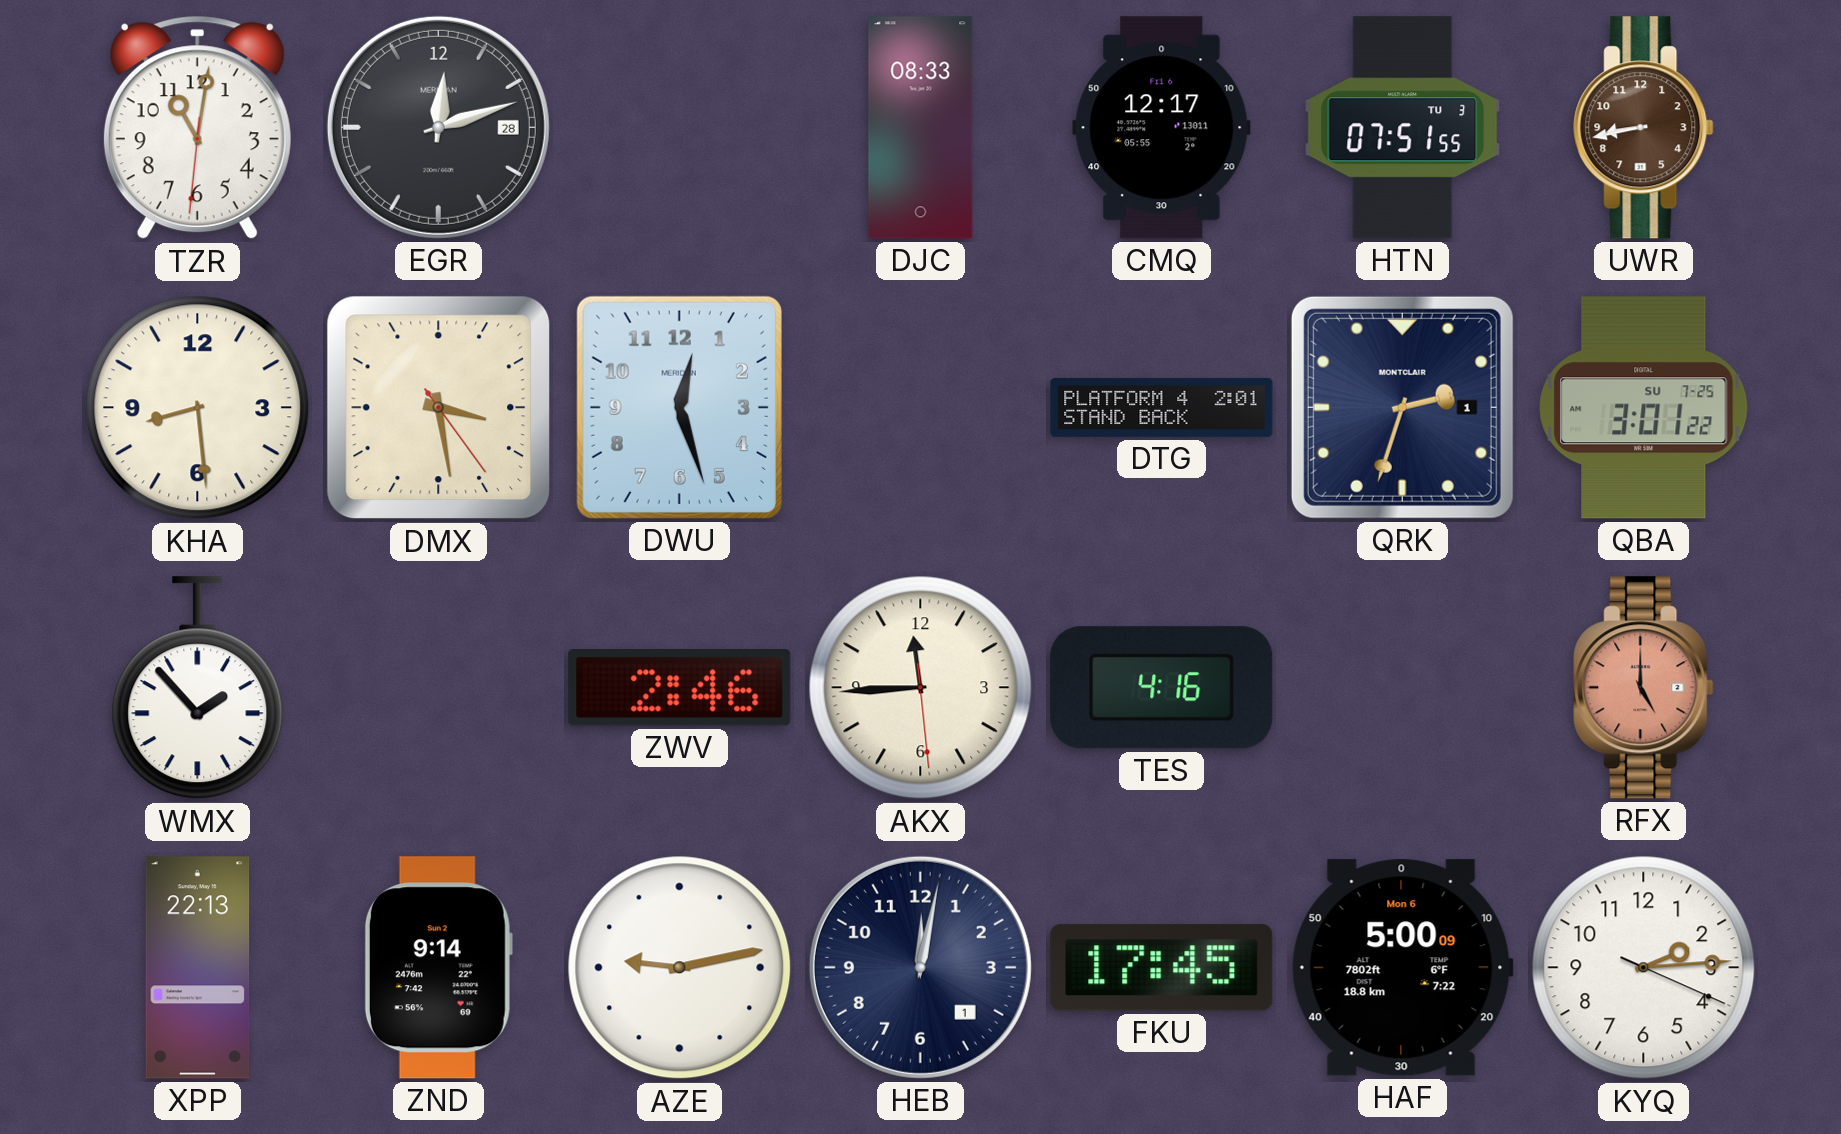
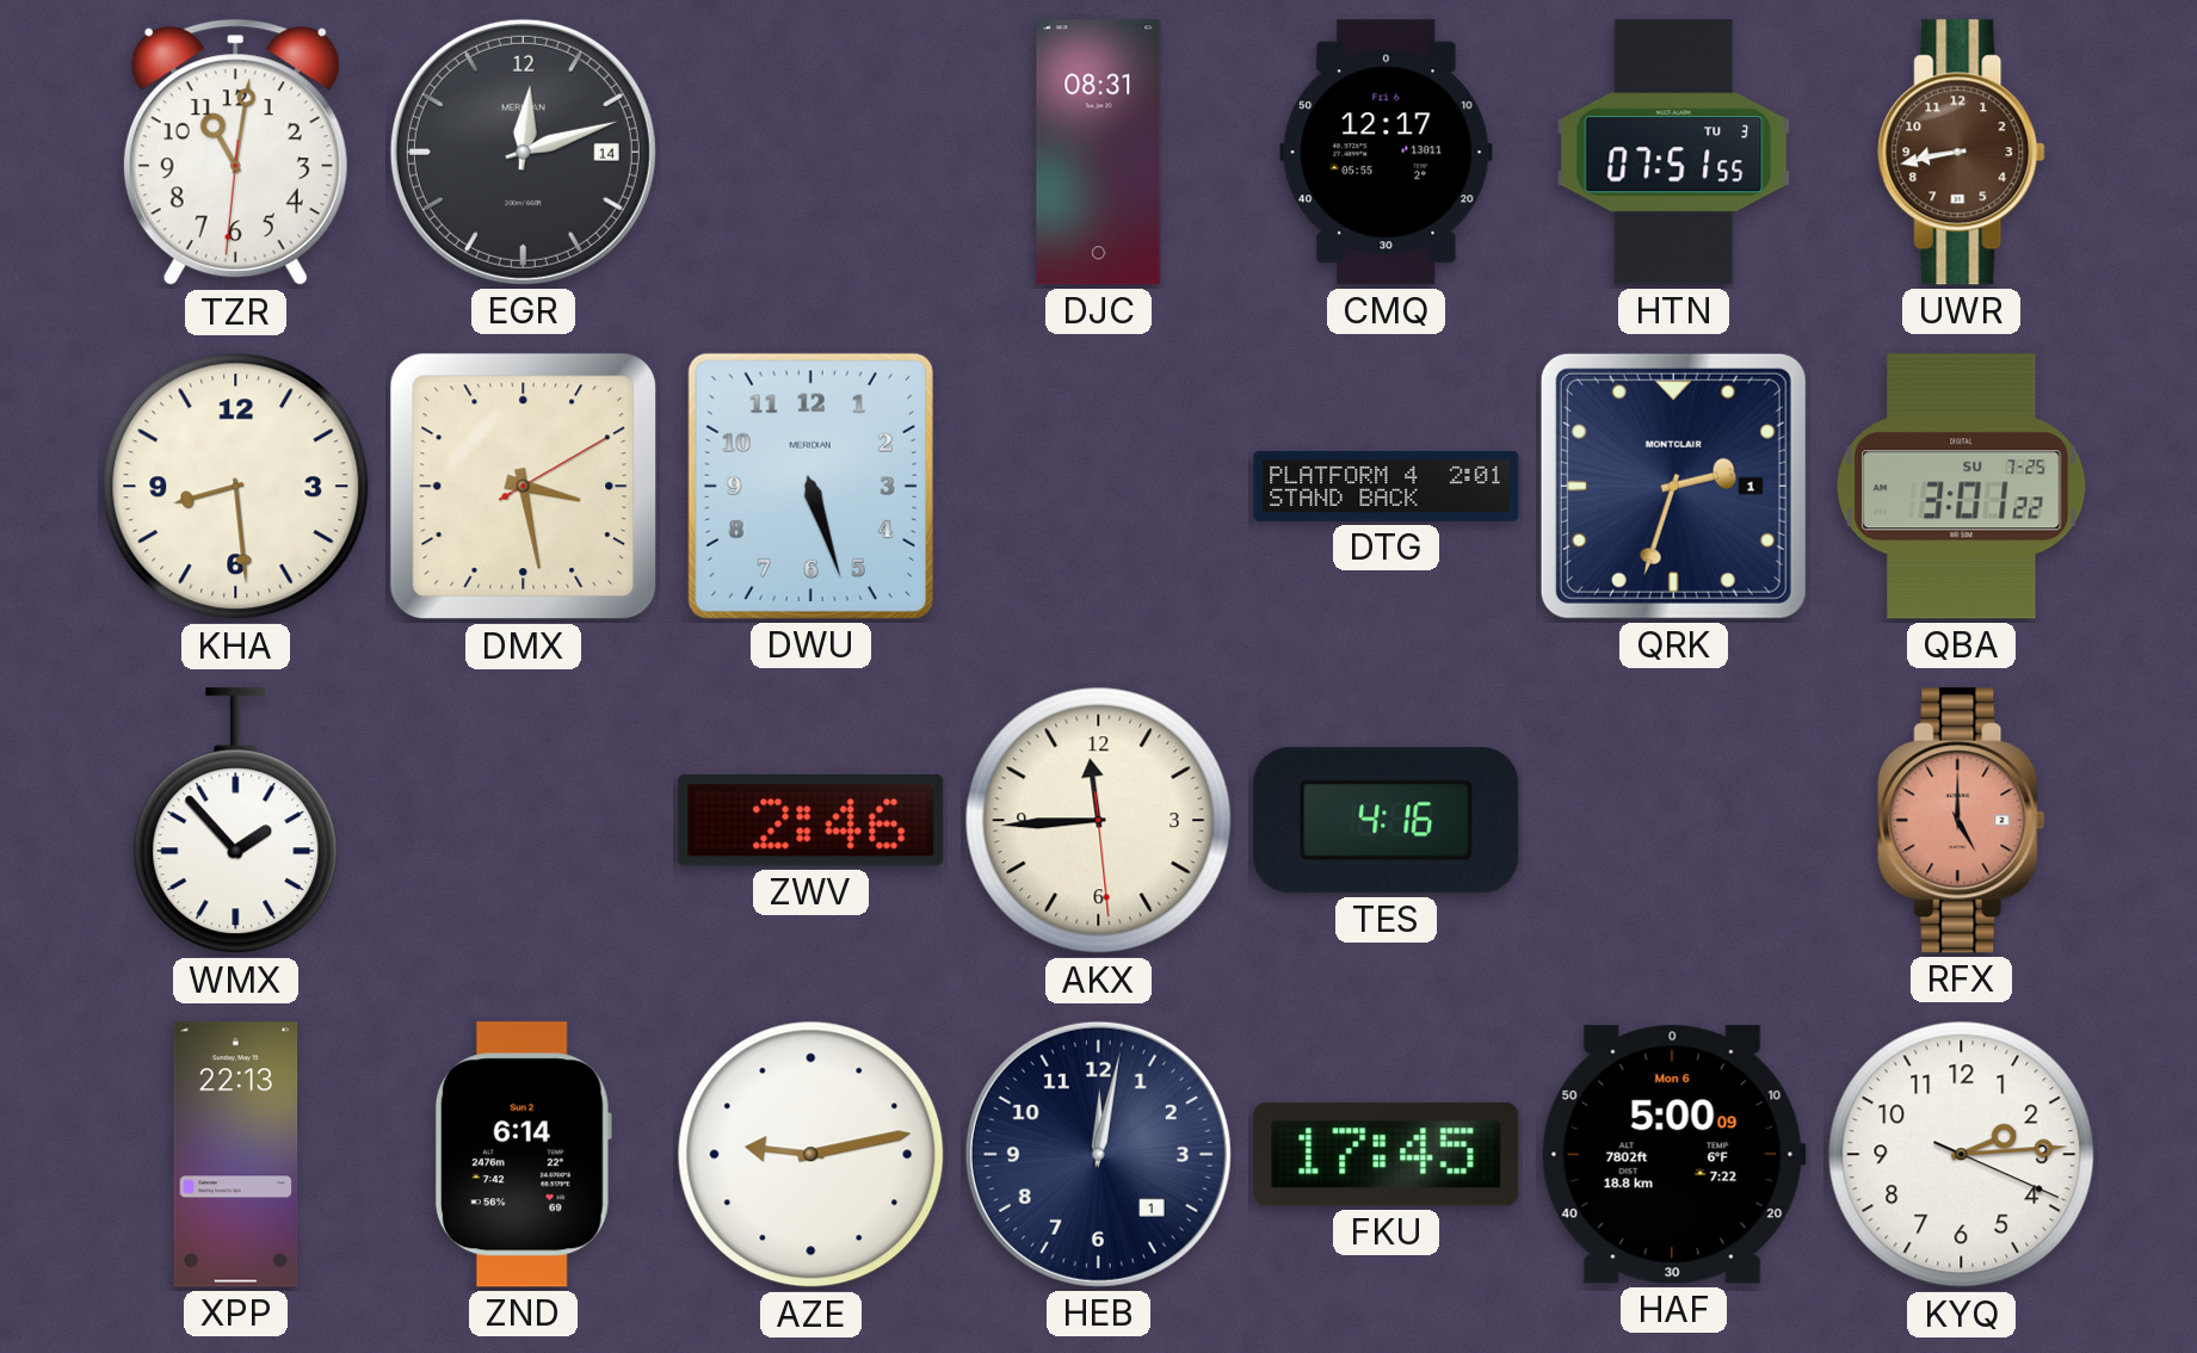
EGR date: 28 -> 14
DJC: 08:33 -> 08:31
DMX: 3:28:24 -> 3:28:10
DWU: 12:27 -> 5:27
ZND: 9:14 -> 6:14
